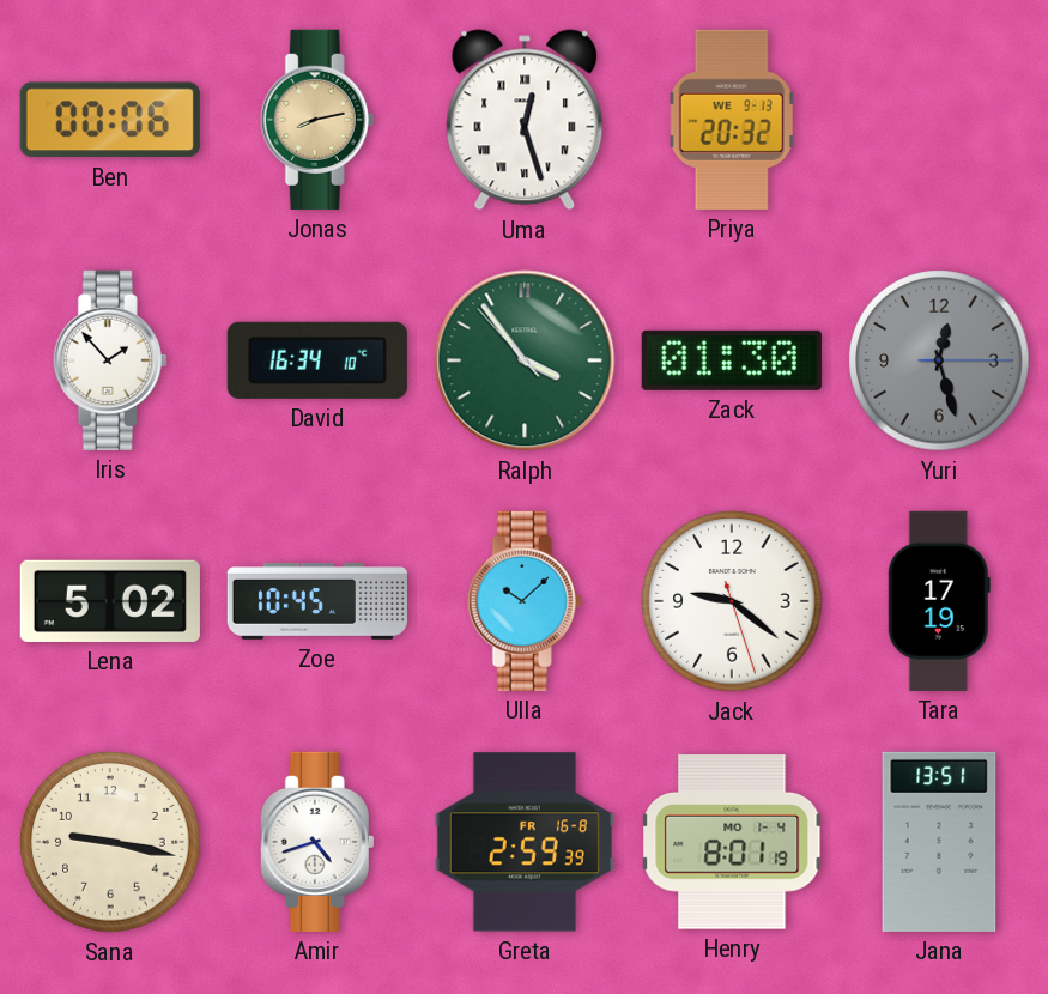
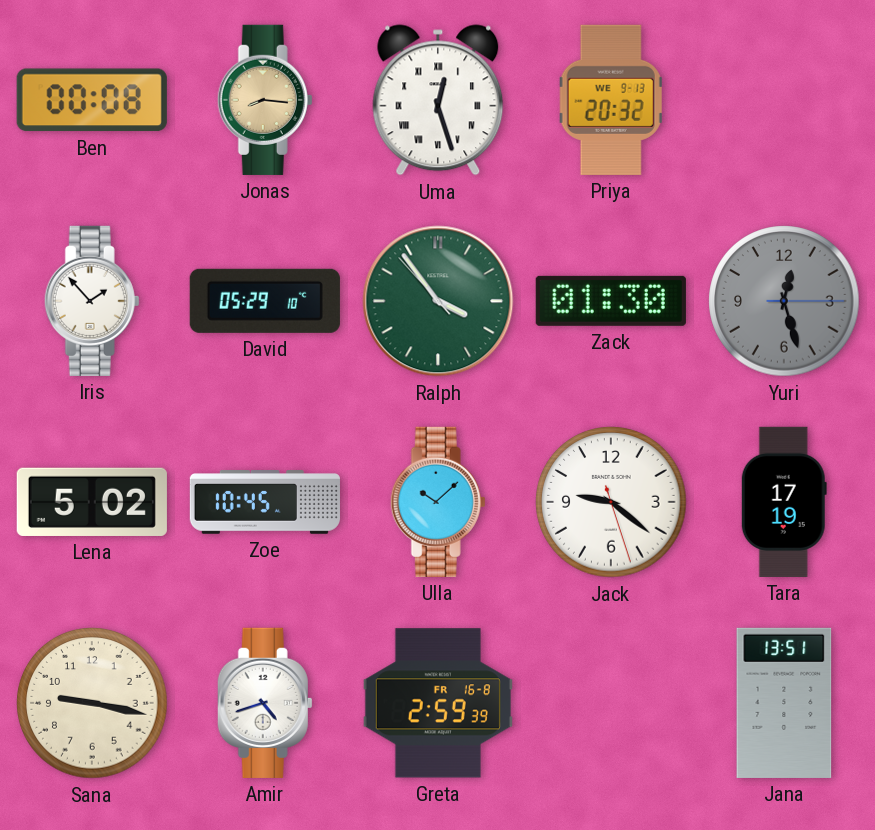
Ben: 00:06 -> 00:08
Jonas: 8:13 -> 8:16
David: 16:34 -> 05:29
Henry: 8:01 -> none
